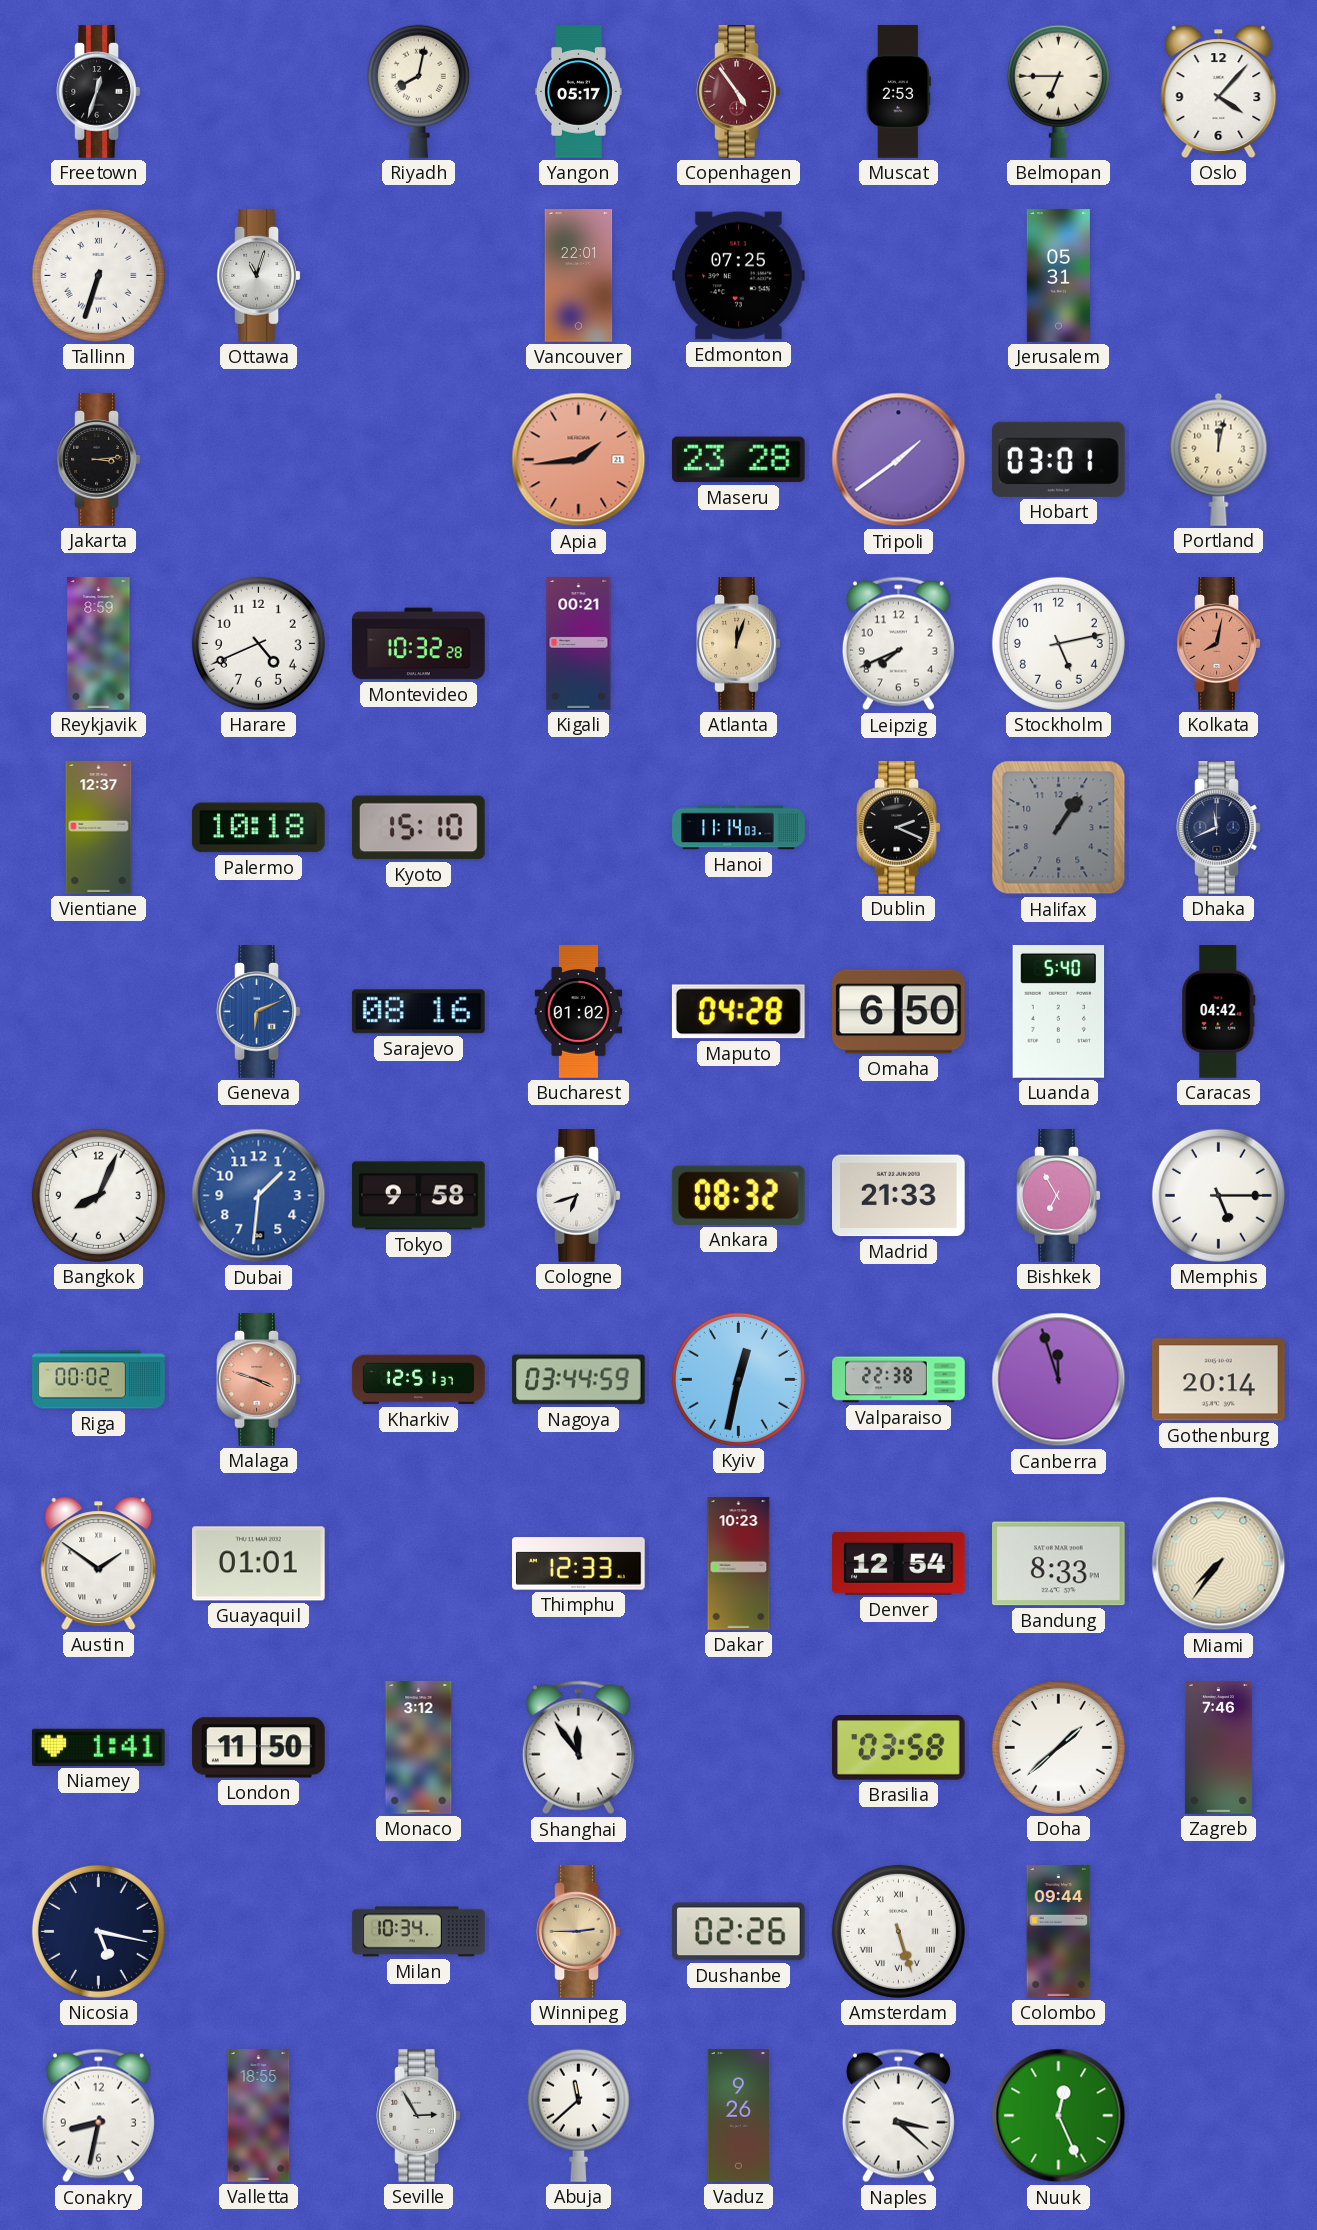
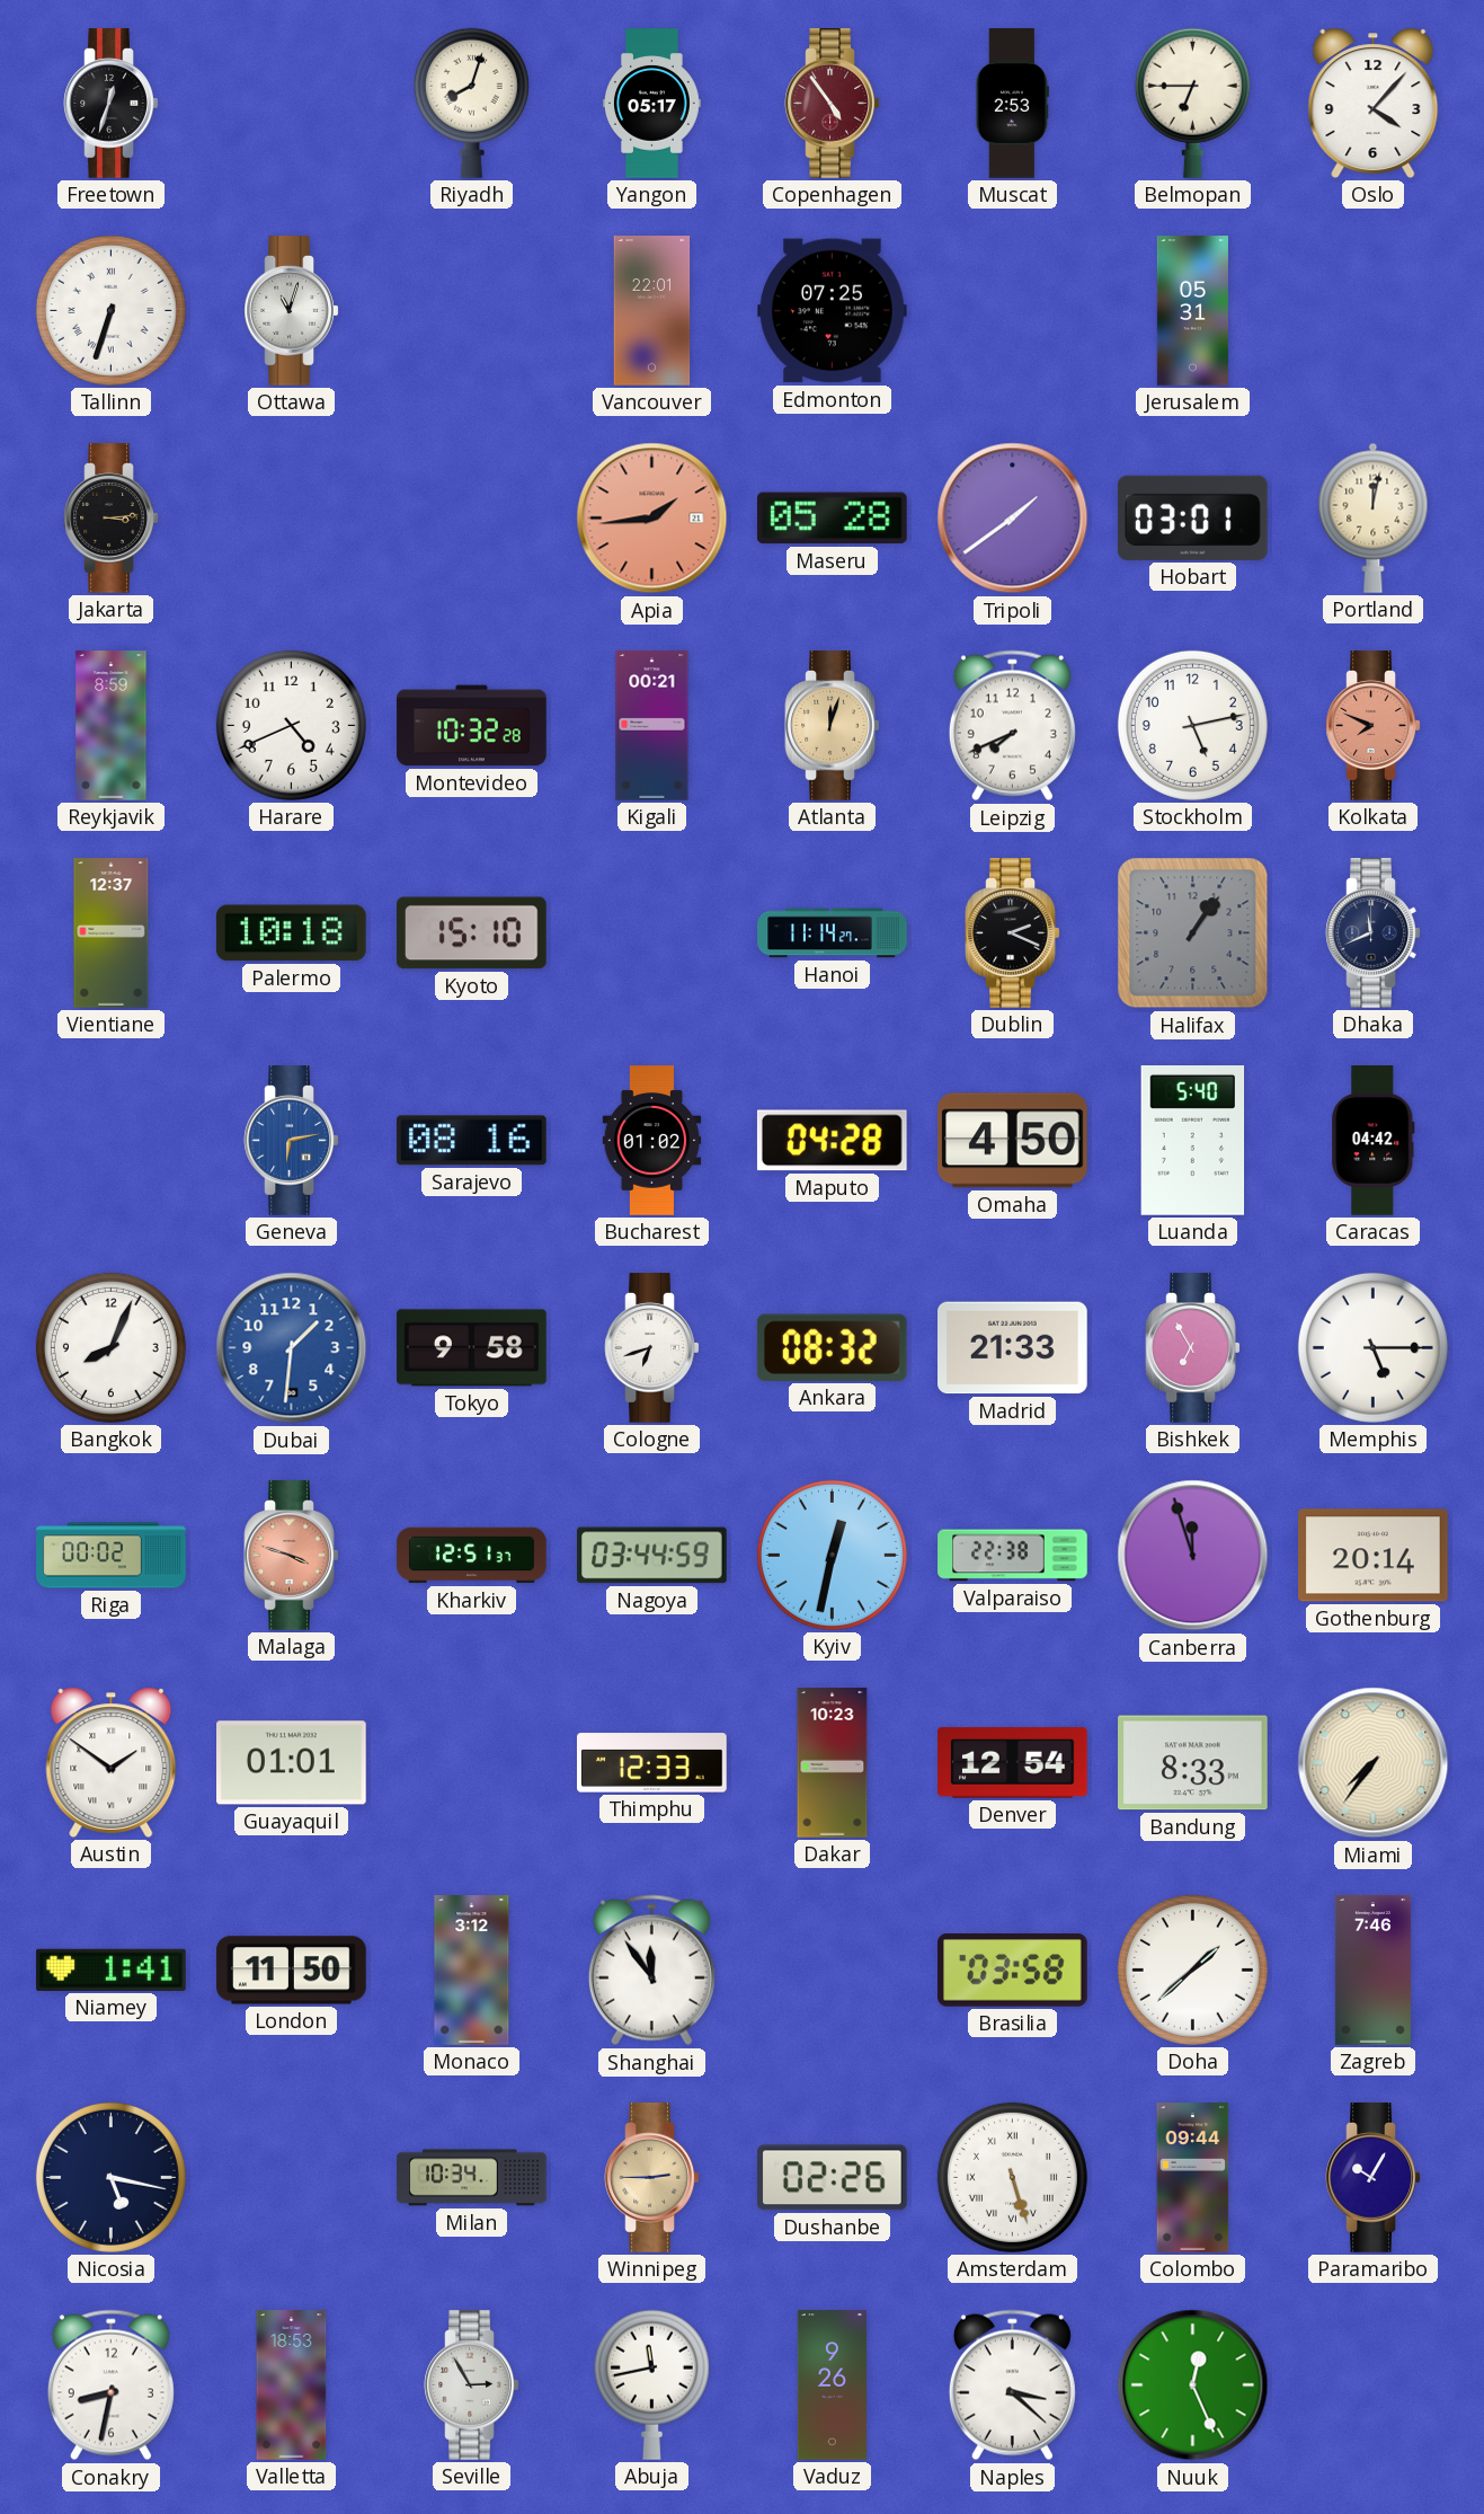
Riyadh: 8:02 -> 8:03
Maseru: 23:28 -> 05:28
Kolkata: 8:02 -> 7:49
Hanoi: 11:14:03 -> 11:14:27
Geneva: 6:11 -> 6:13
Omaha: 6:50 -> 4:50
Paramaribo: none -> 10:05
Valletta: 18:55 -> 18:53
Abuja: 11:38 -> 11:43
